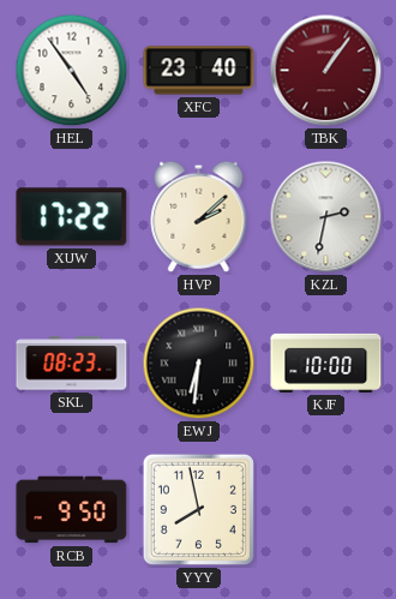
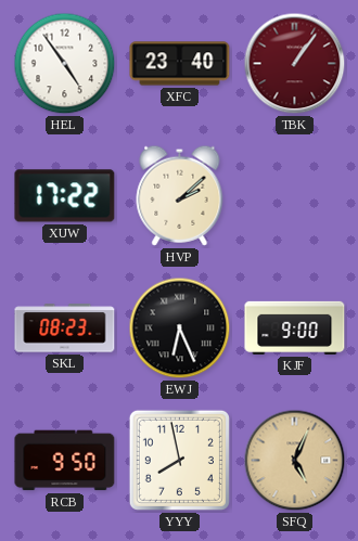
KZL: 2:32 -> none
EWJ: 6:31 -> 6:26
KJF: 10:00 -> 9:00
SFQ: none -> 5:04
